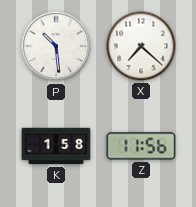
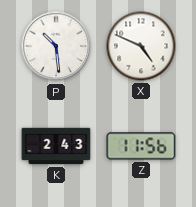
X: 7:22 -> 4:49
K: 1:58 -> 2:43
